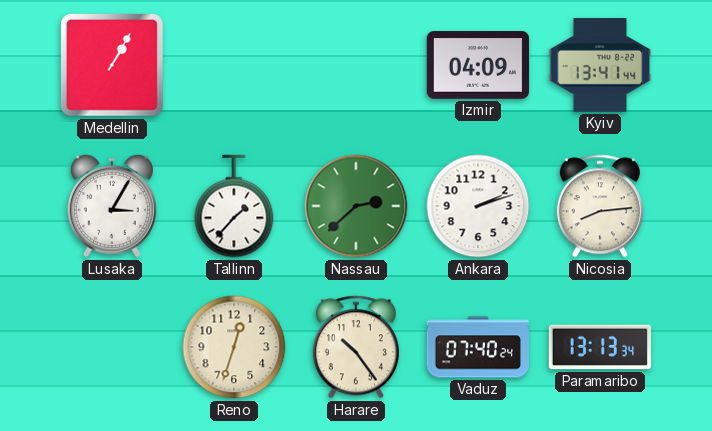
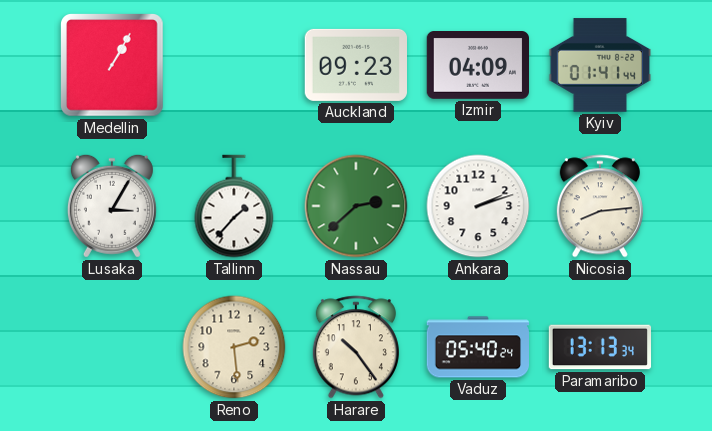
Auckland: none -> 09:23
Kyiv: 13:41 -> 01:41
Reno: 12:33 -> 2:29
Vaduz: 07:40 -> 05:40
